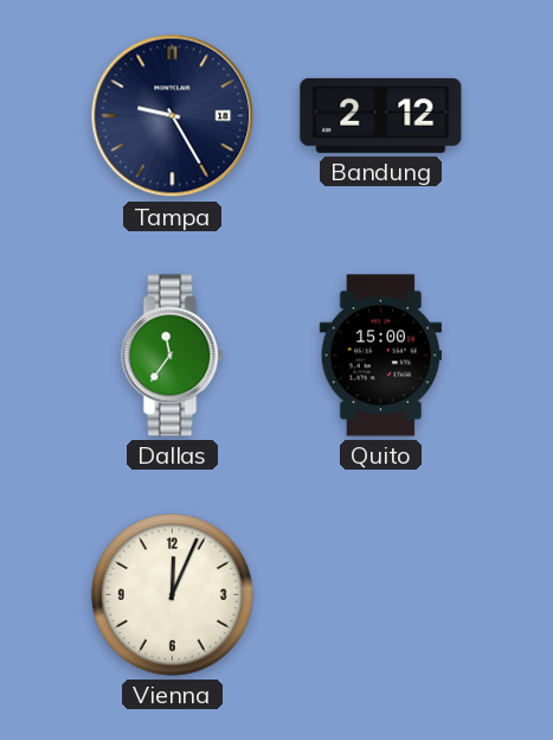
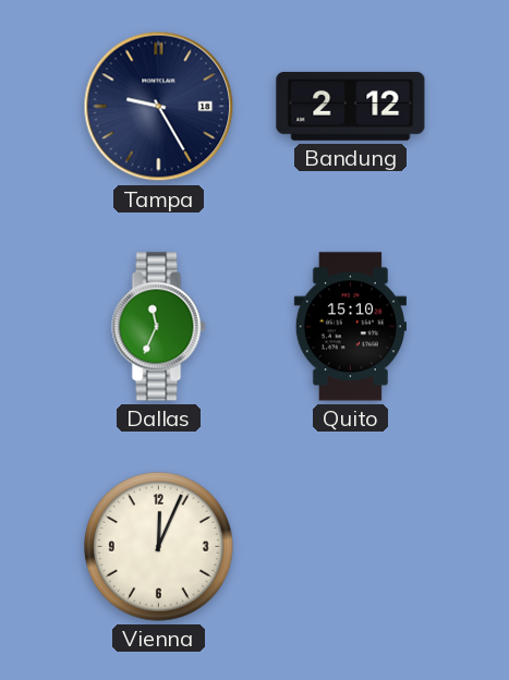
Dallas: 11:36 -> 11:34
Quito: 15:00 -> 15:10
